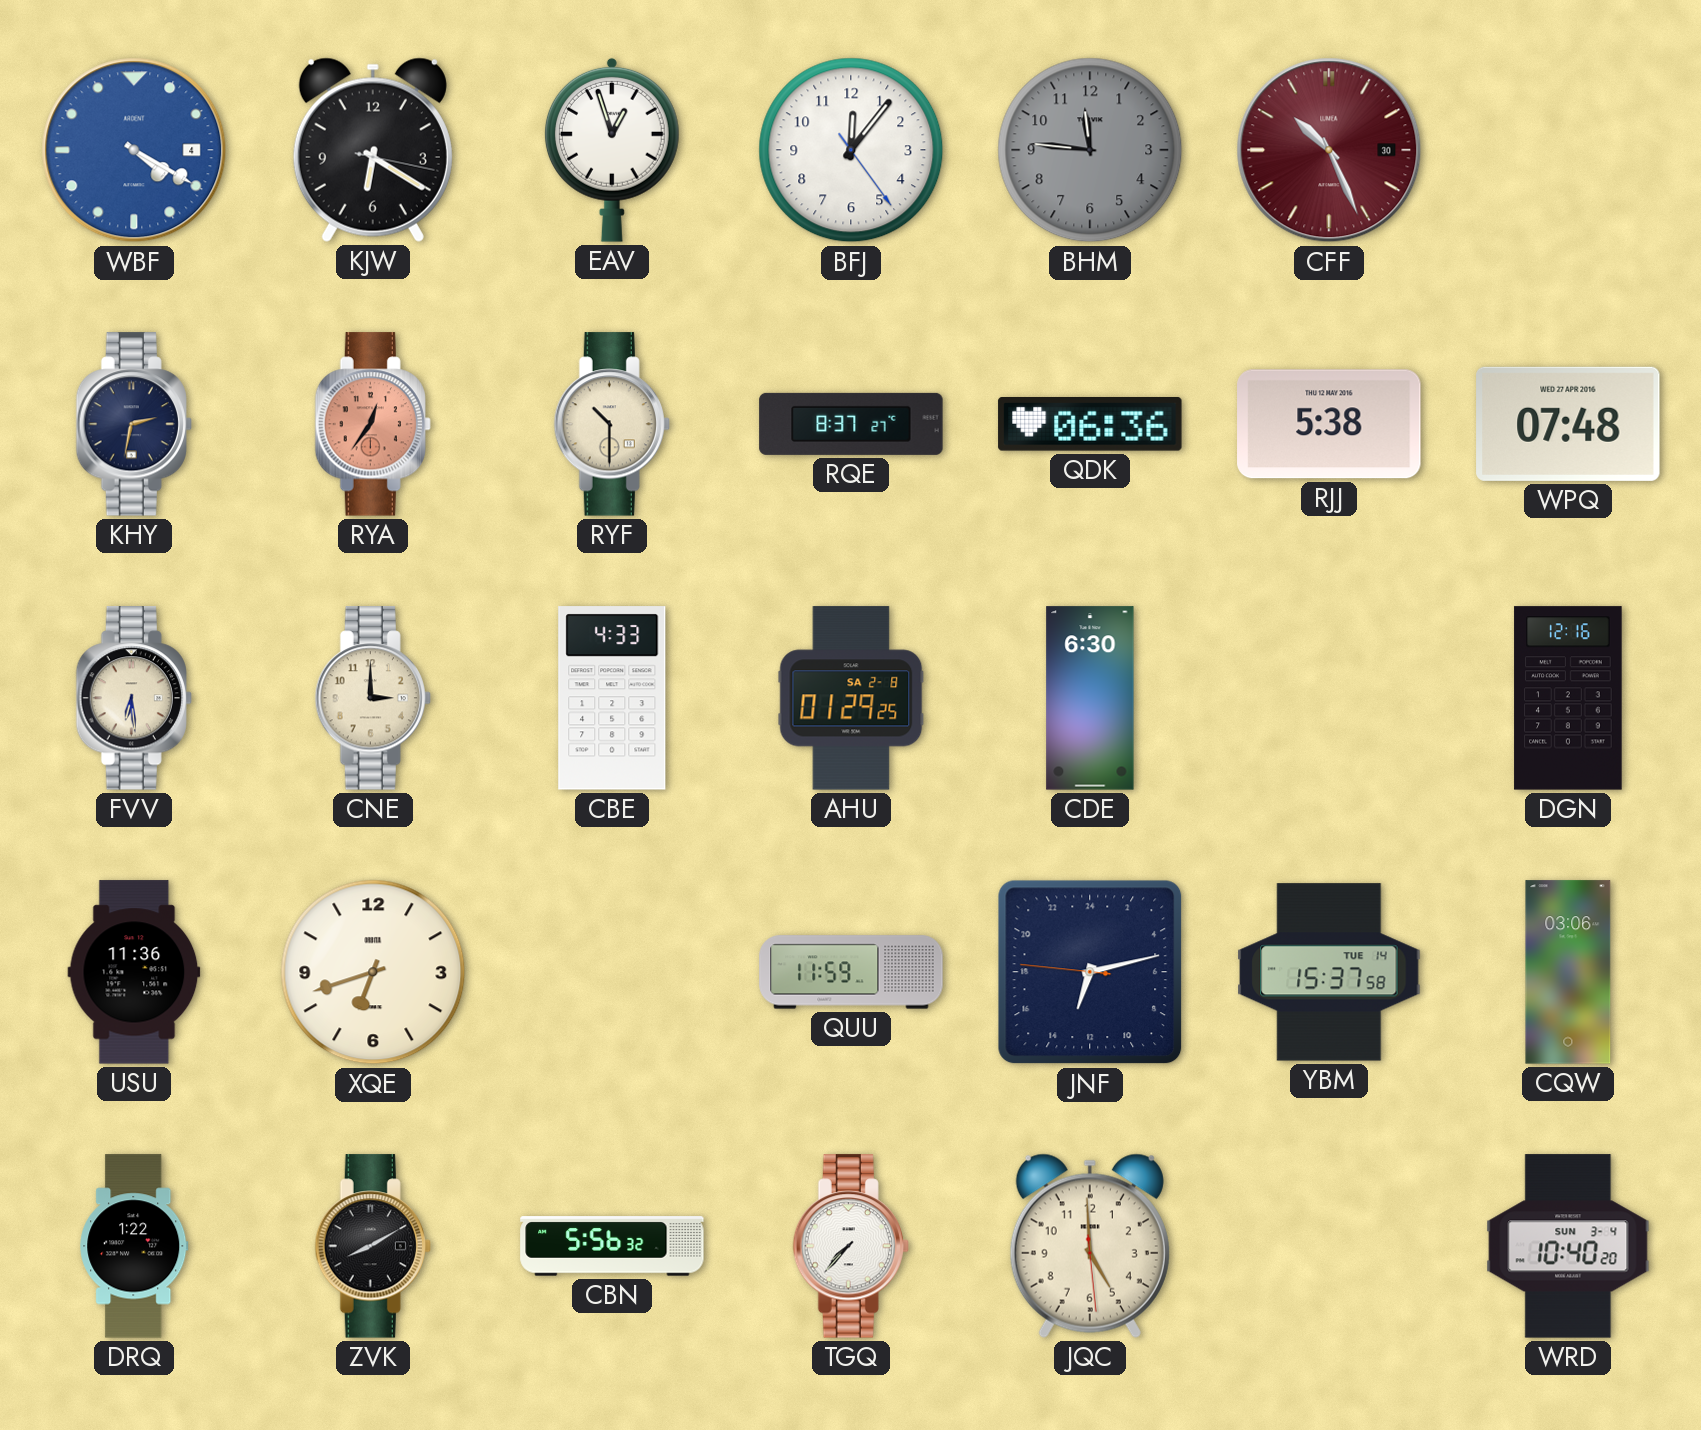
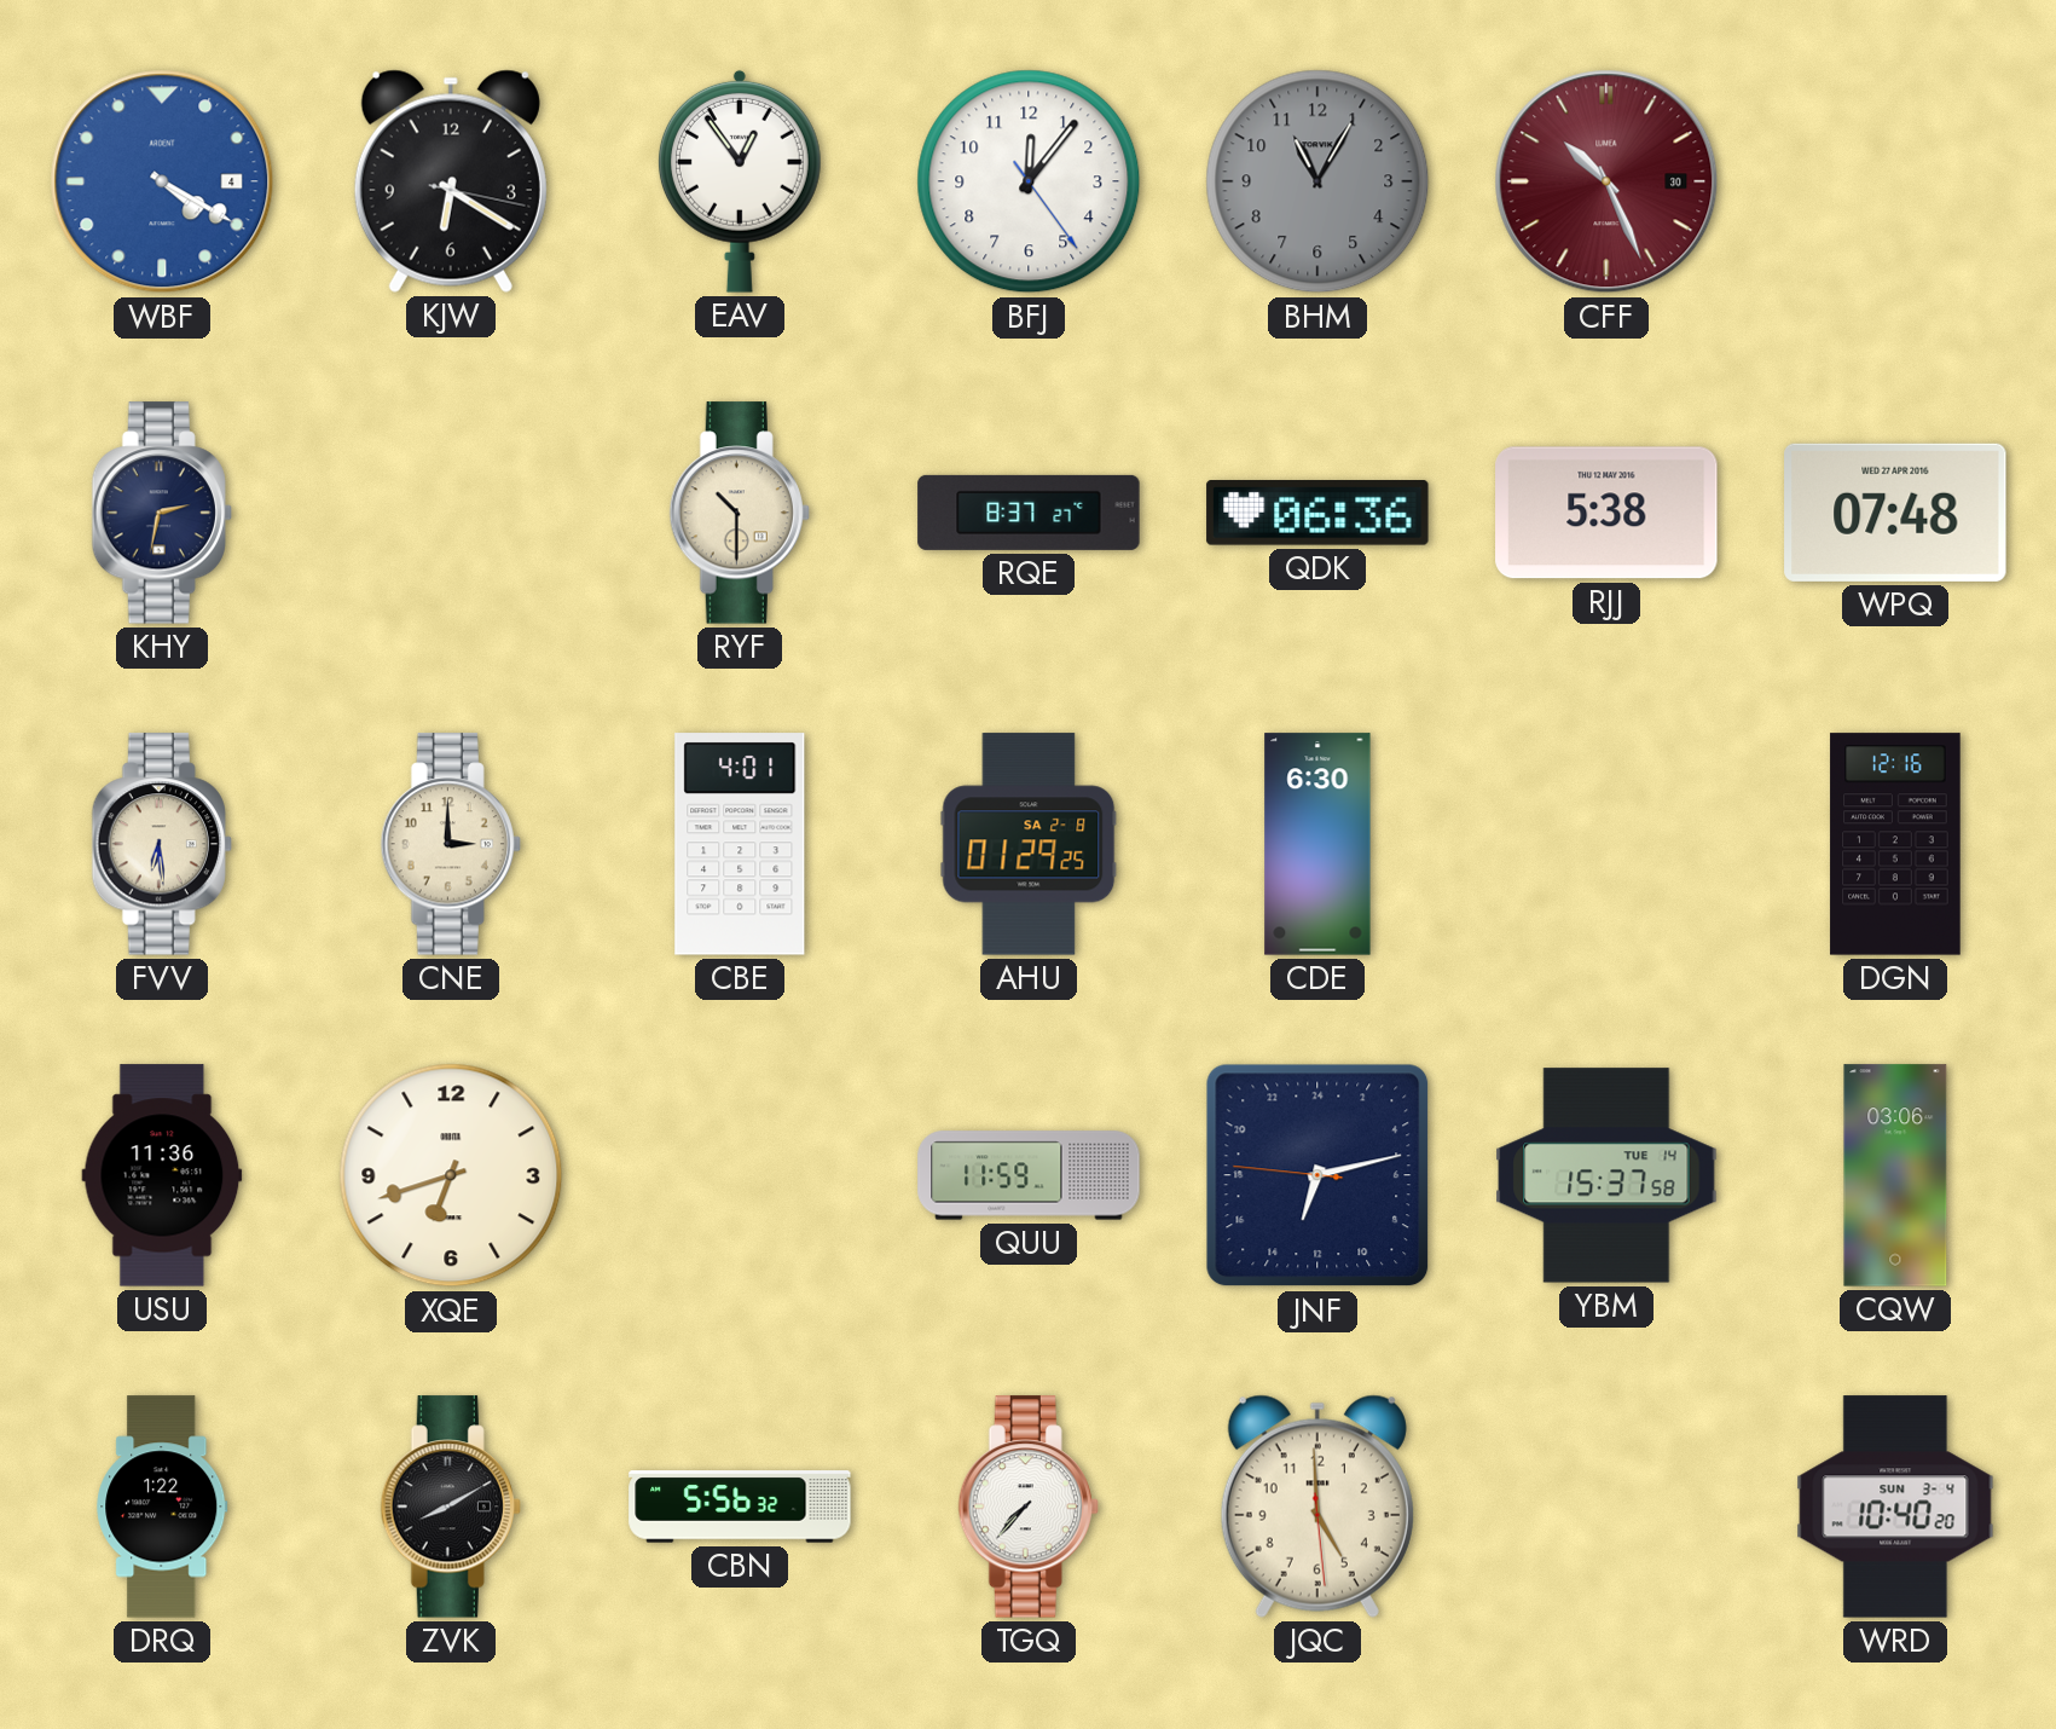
EAV: 12:57 -> 12:54
BHM: 11:46 -> 11:05
RYA: 12:36 -> none
CBE: 4:33 -> 4:01
